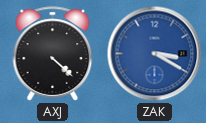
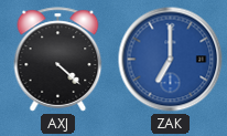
ZAK: 3:20 -> 7:00
